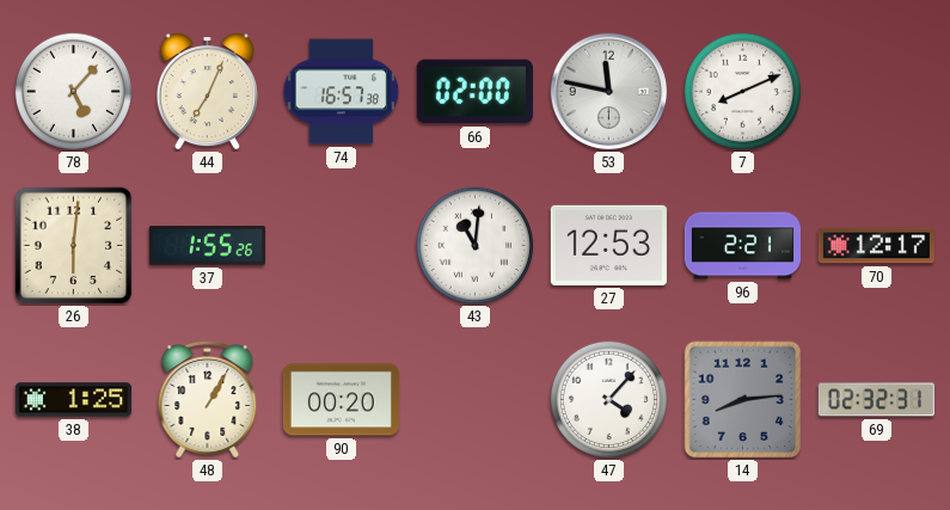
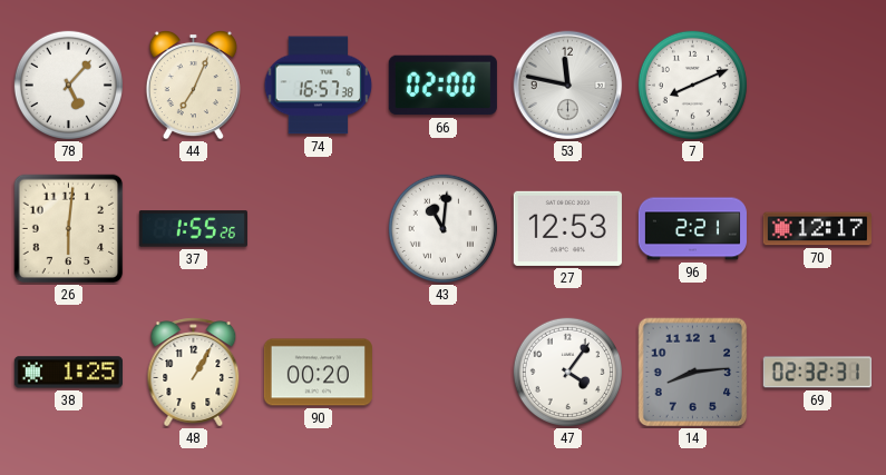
47: 4:07 -> 4:06
